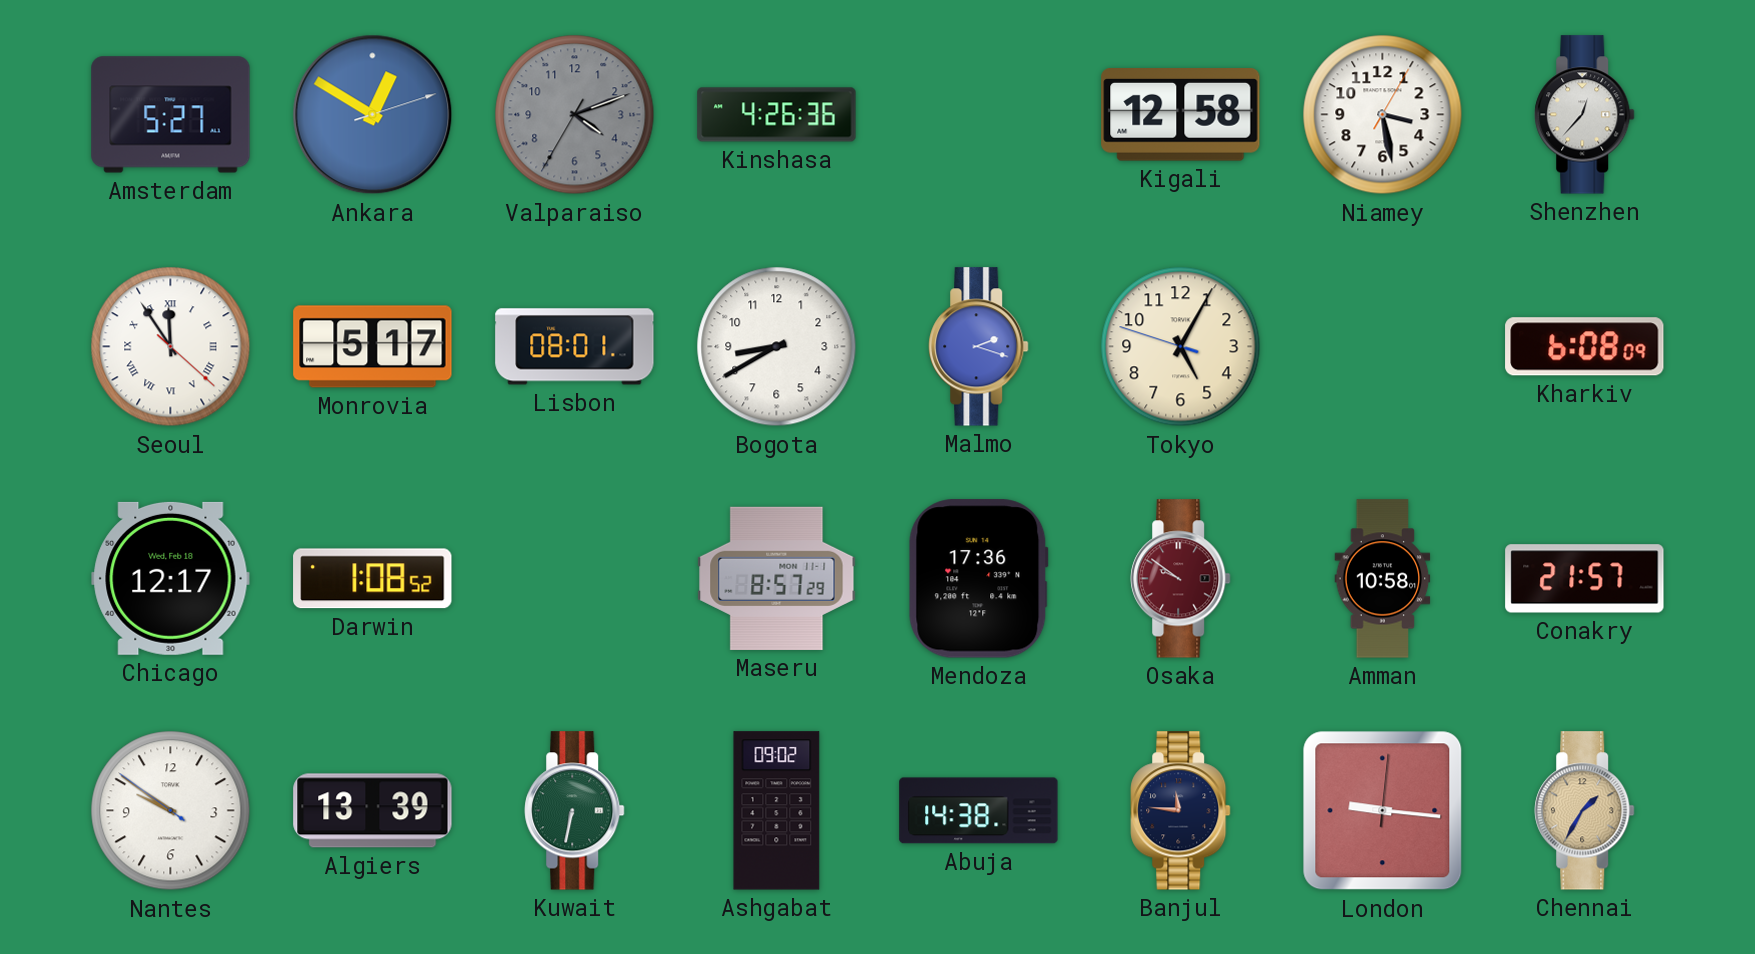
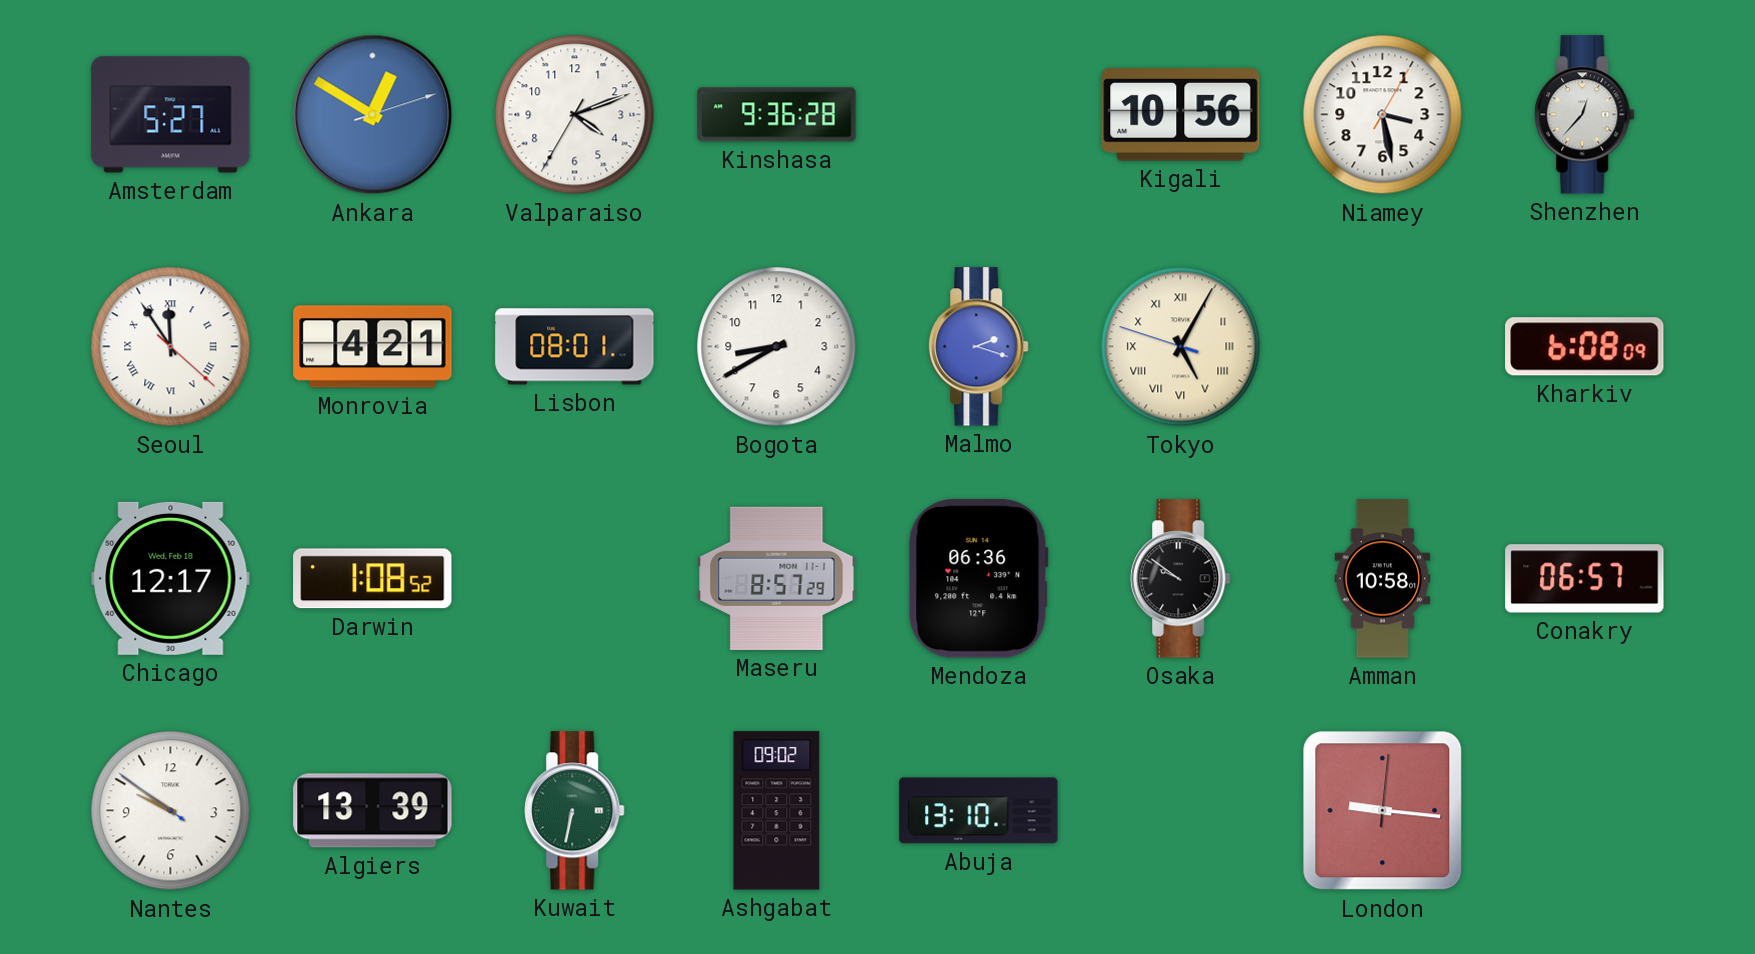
Valparaiso dial: grey -> white
Kinshasa: 4:26 -> 9:36
Kigali: 12:58 -> 10:56
Monrovia: 5:17 -> 4:21
Tokyo numerals: Arabic -> Roman
Mendoza: 17:36 -> 06:36
Osaka dial: burgundy -> black
Conakry: 21:57 -> 06:57
Abuja: 14:38 -> 13:10
Banjul: 11:46 -> none
Chennai: 1:35 -> none
